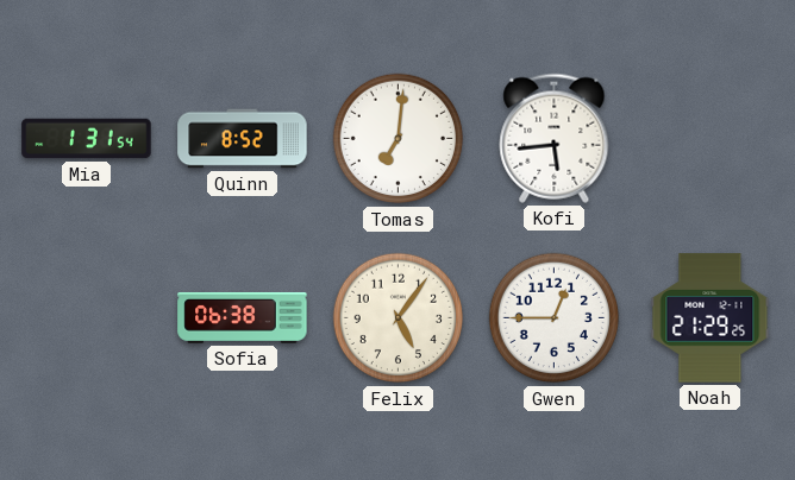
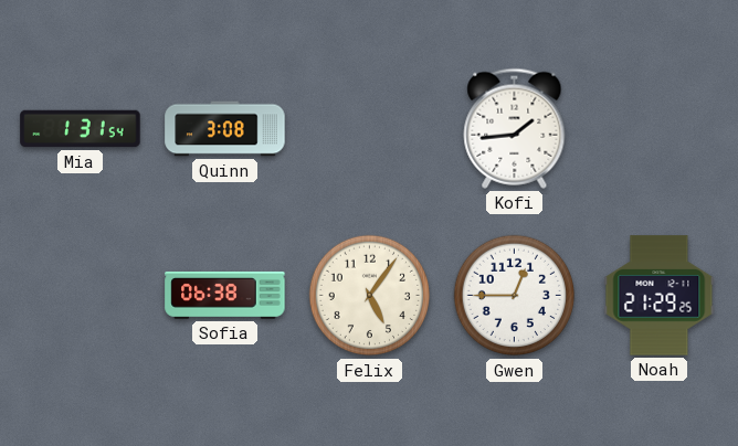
Quinn: 8:52 -> 3:08
Tomas: 7:01 -> none
Kofi: 5:44 -> 1:44
